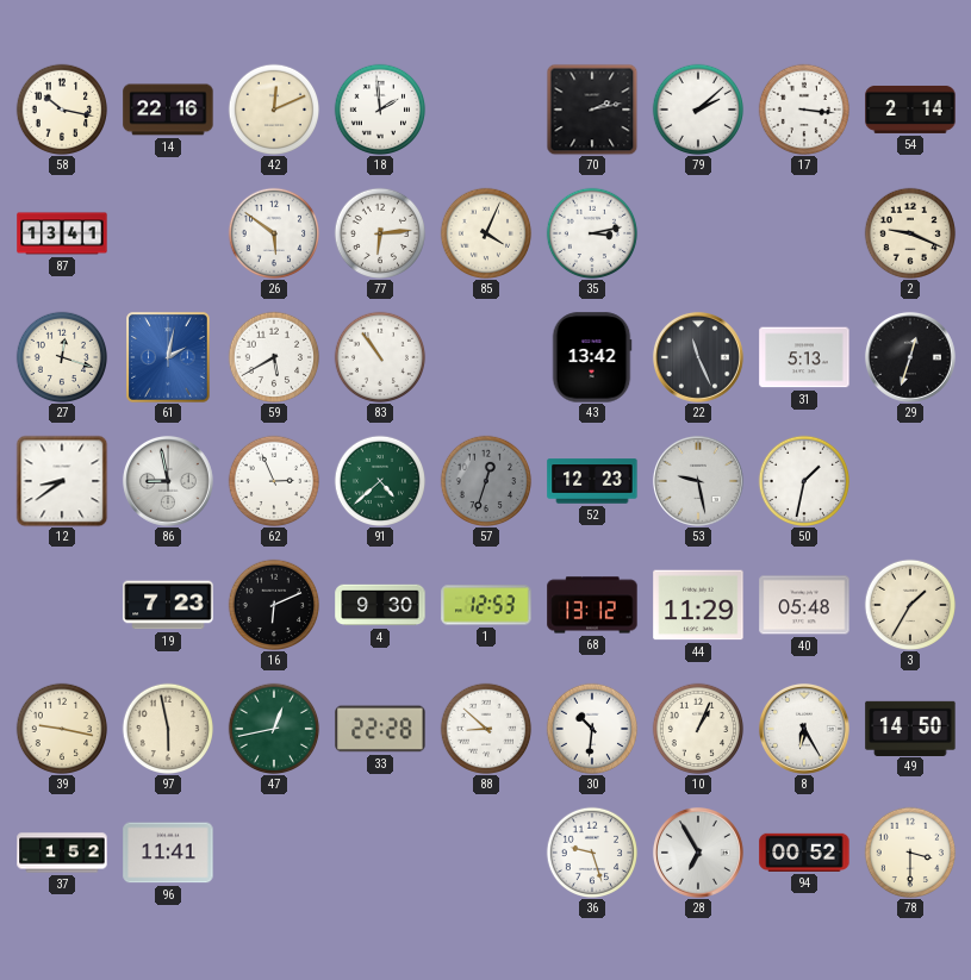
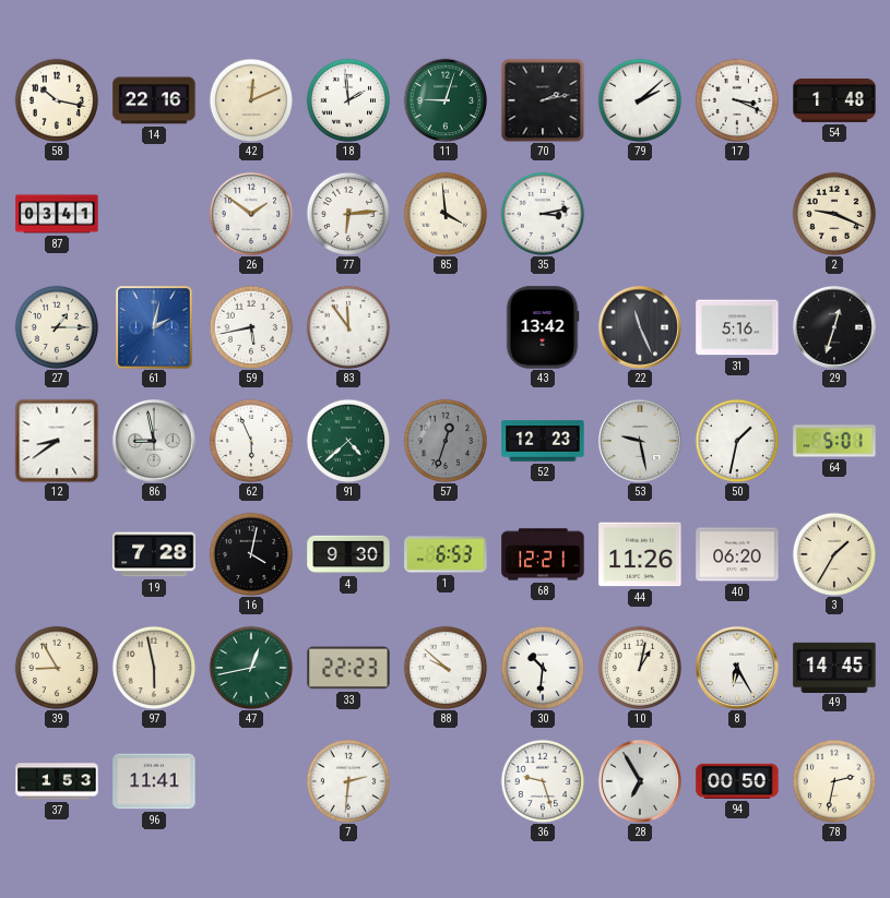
11: none -> 9:03
17: 3:16 -> 3:19
54: 2:14 -> 1:48
87: 13:41 -> 03:41
26: 5:51 -> 1:51
85: 4:04 -> 3:59
27: 12:18 -> 1:15
59: 5:40 -> 5:43
83: 10:54 -> 11:54
31: 5:13 -> 5:16
62: 2:56 -> 5:56
64: none -> 5:01
19: 7:23 -> 7:28
16: 6:11 -> 4:02
1: 12:53 -> 6:53
68: 13:12 -> 12:21
44: 11:29 -> 11:26
40: 05:48 -> 06:20
39: 9:17 -> 8:55
33: 22:28 -> 22:23
88: 8:52 -> 9:52
10: 1:04 -> 1:02
49: 14:50 -> 14:45
37: 1:52 -> 1:53
7: none -> 2:31
94: 00:52 -> 00:50
78: 3:30 -> 2:32
